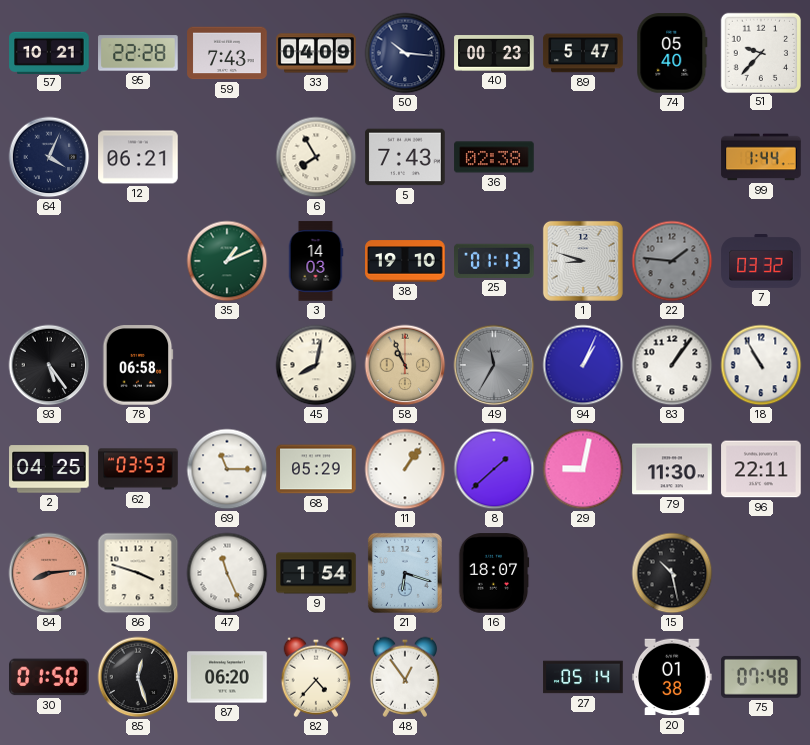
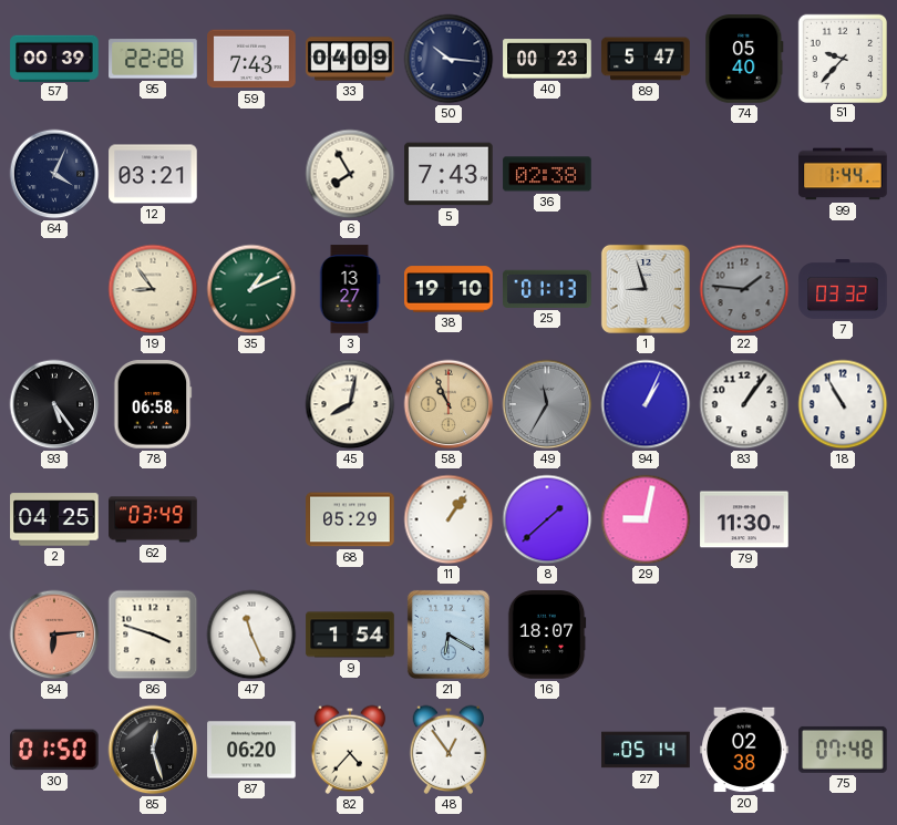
57: 10:21 -> 00:39
12: 06:21 -> 03:21
19: none -> 8:54
3: 14:03 -> 13:27
1: 8:48 -> 8:57
62: 03:53 -> 03:49
69: 11:15 -> none
96: 22:11 -> none
84: 8:14 -> 6:14
21: 6:18 -> 6:20
15: 10:28 -> none
20: 01:38 -> 02:38
